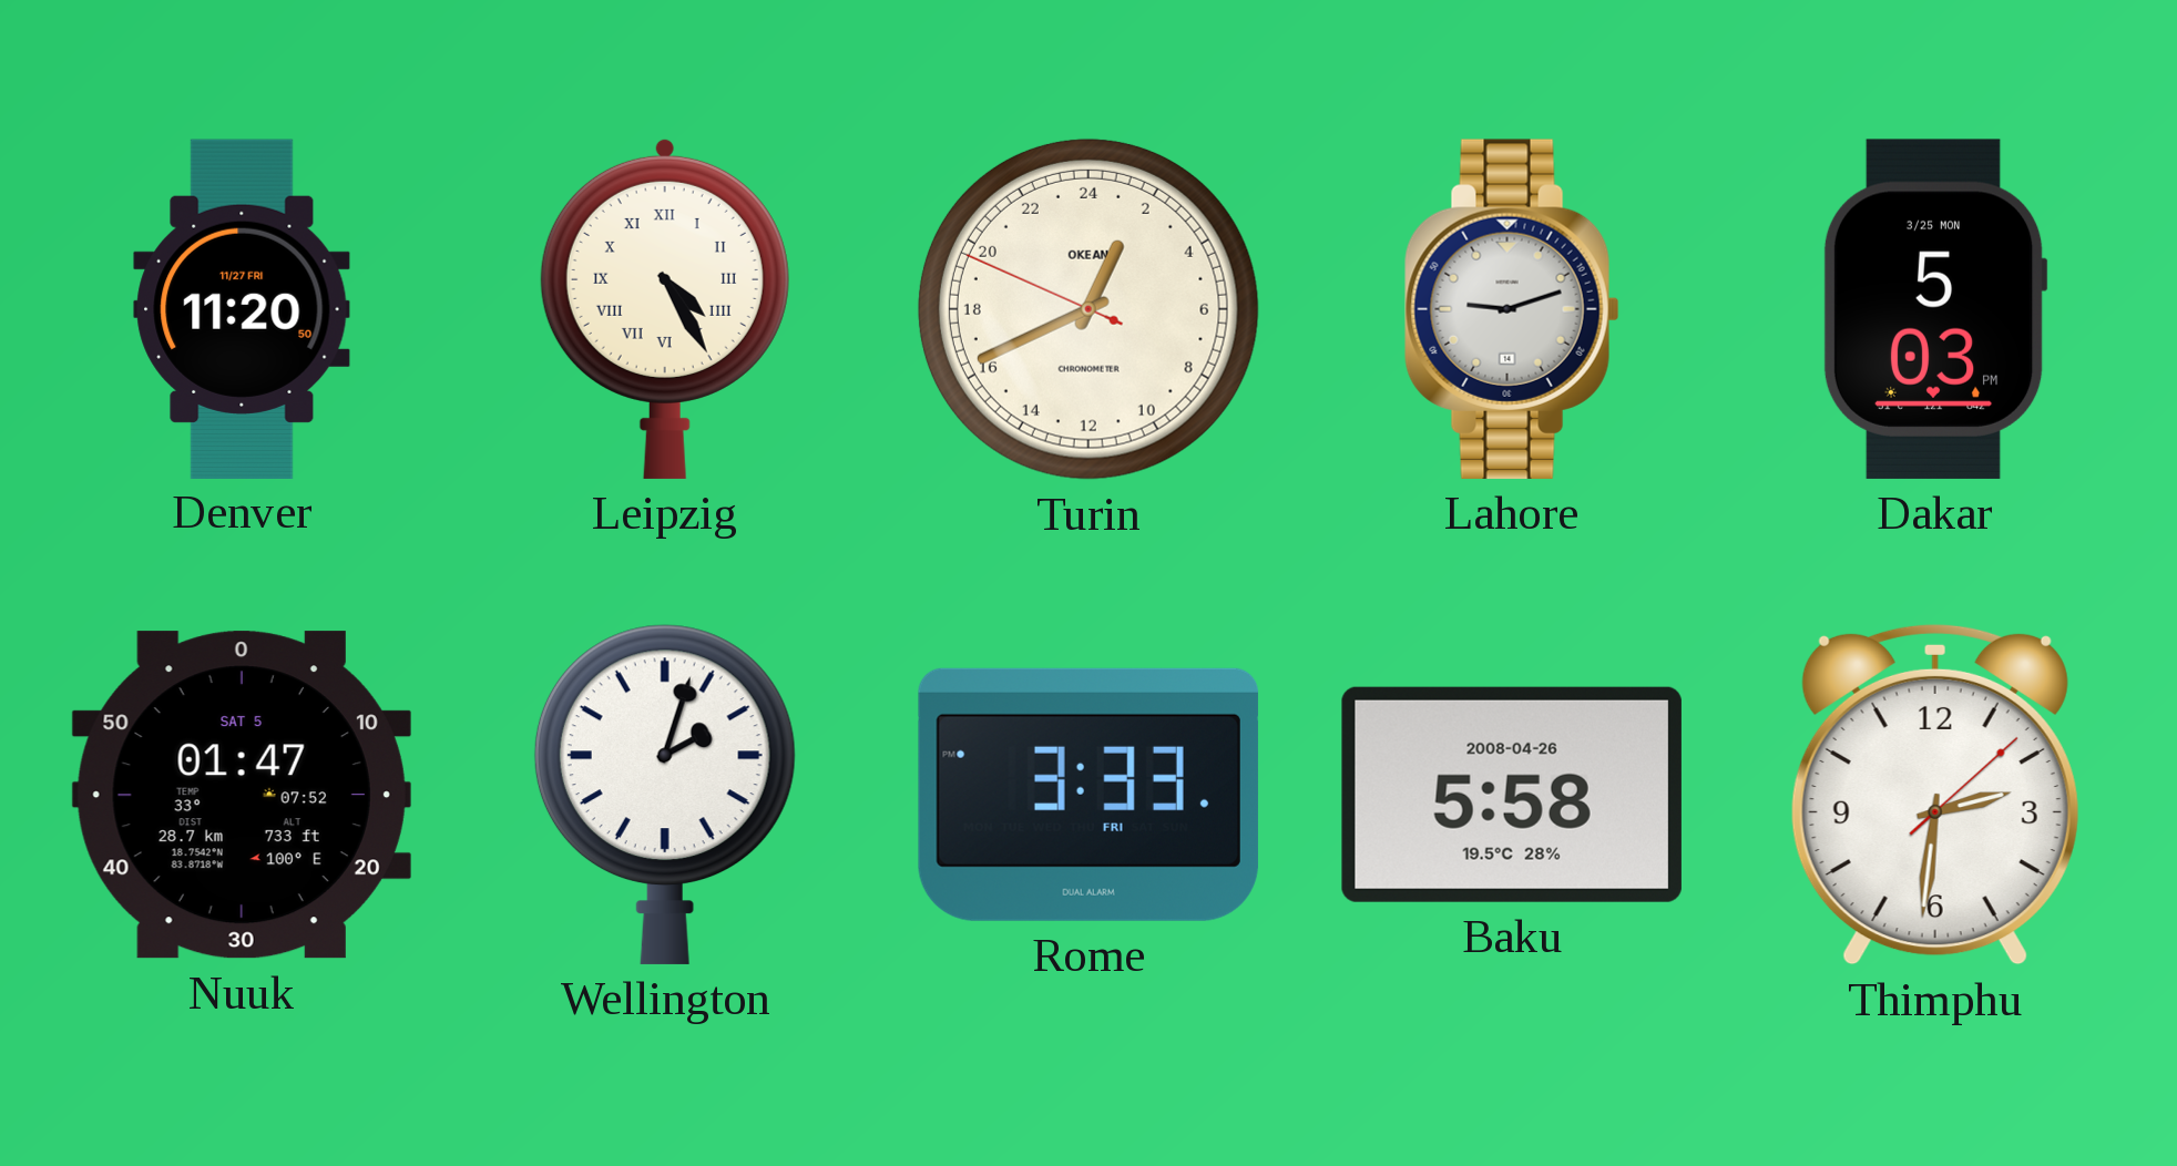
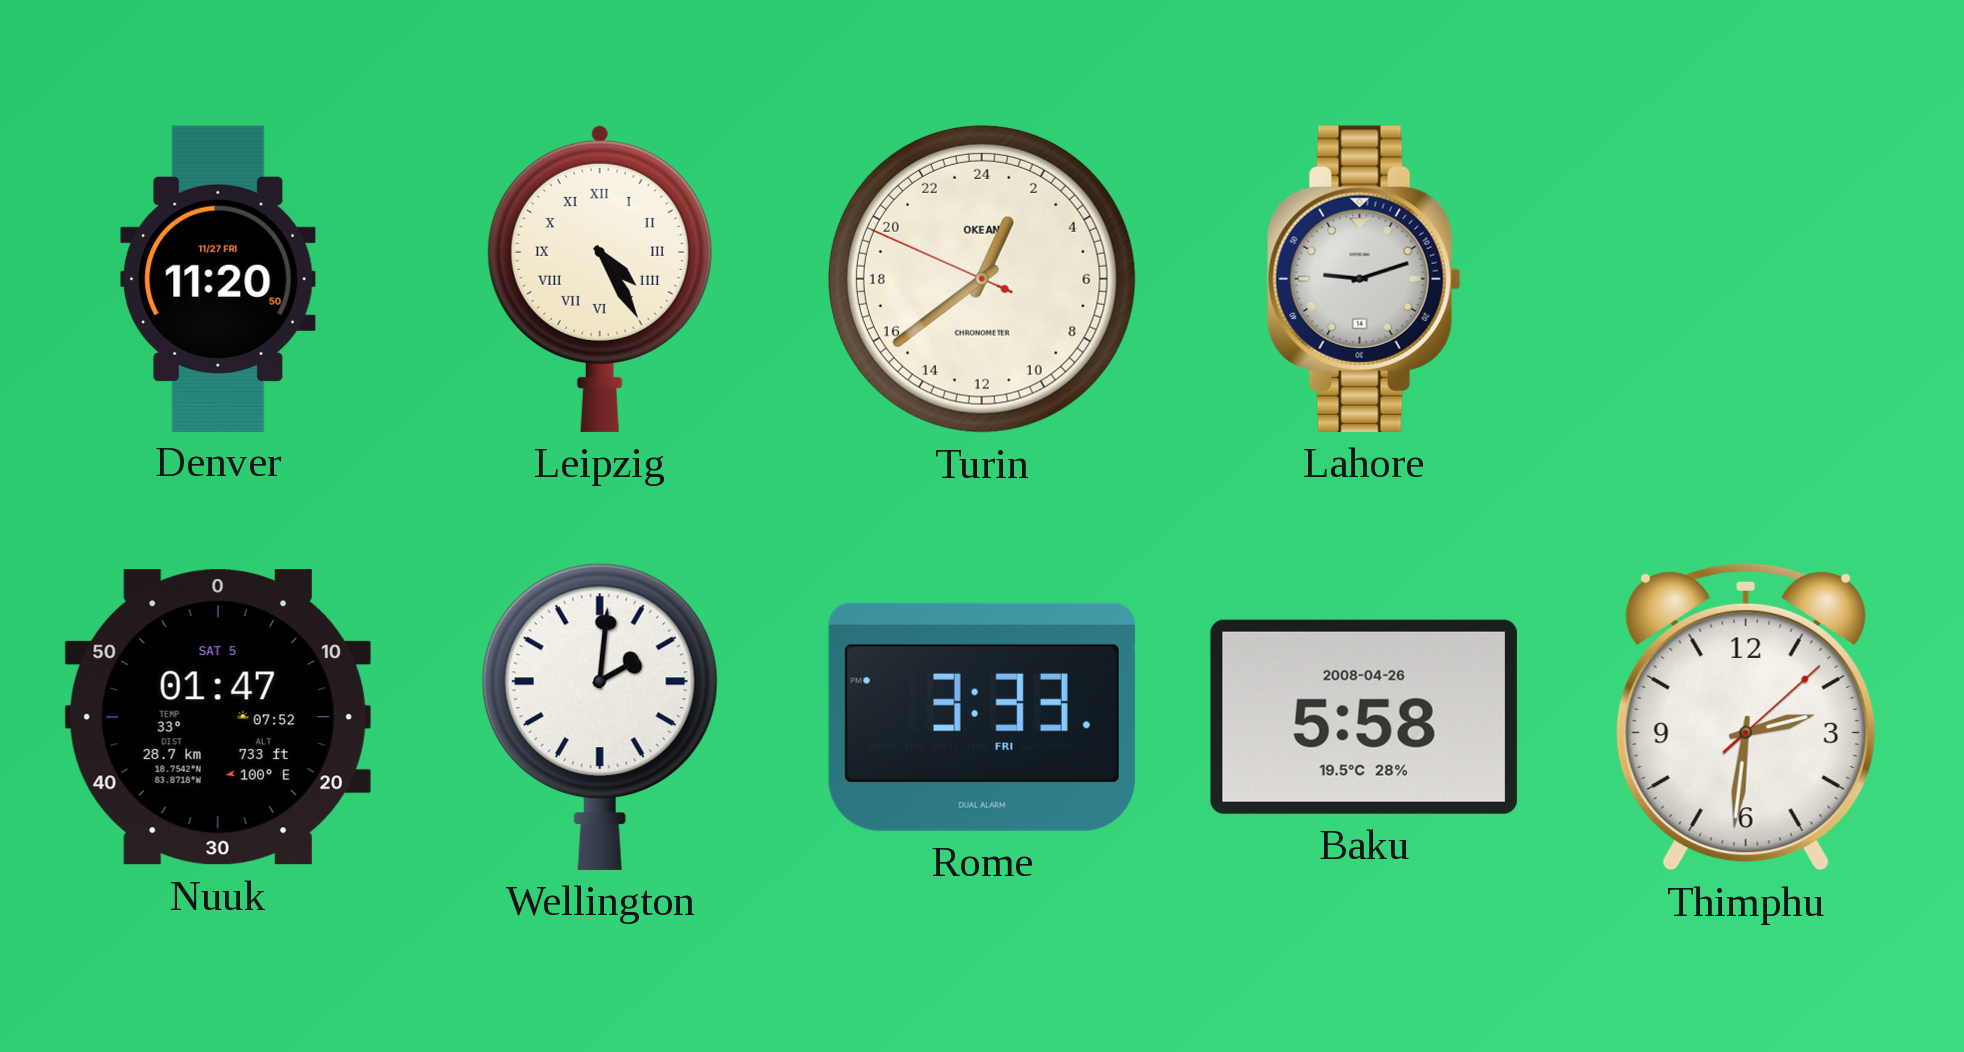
Turin: 1:40 -> 1:38
Dakar: 5:03 -> none
Wellington: 2:03 -> 2:01
